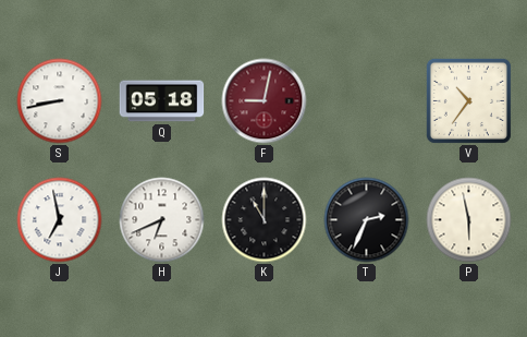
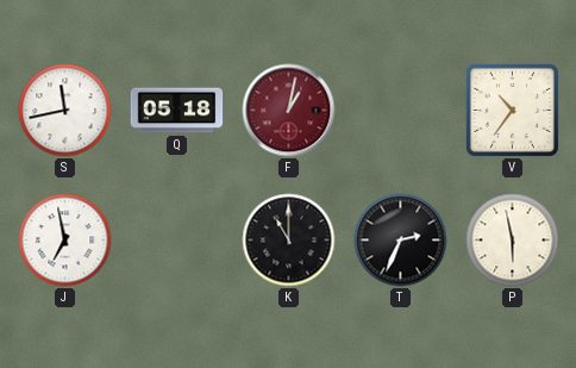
S: 8:43 -> 11:43
F: 9:02 -> 1:02
H: 6:41 -> none
